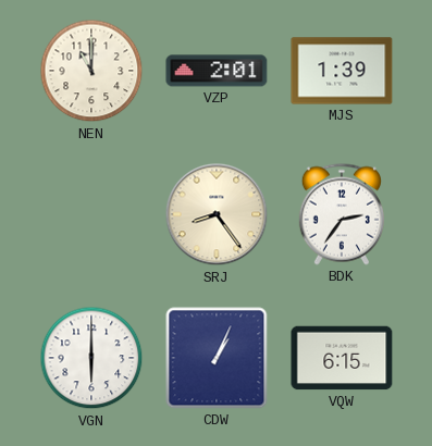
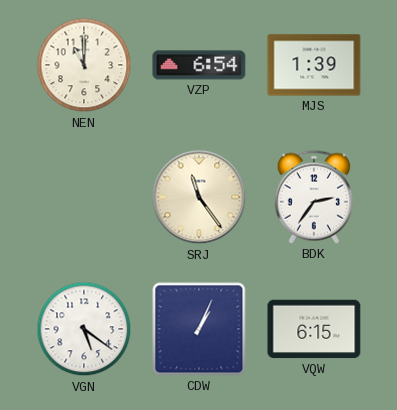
VZP: 2:01 -> 6:54
SRJ: 8:24 -> 11:24
VGN: 6:00 -> 5:21
